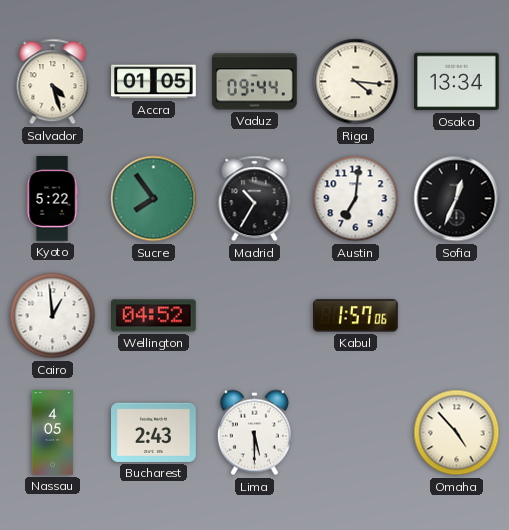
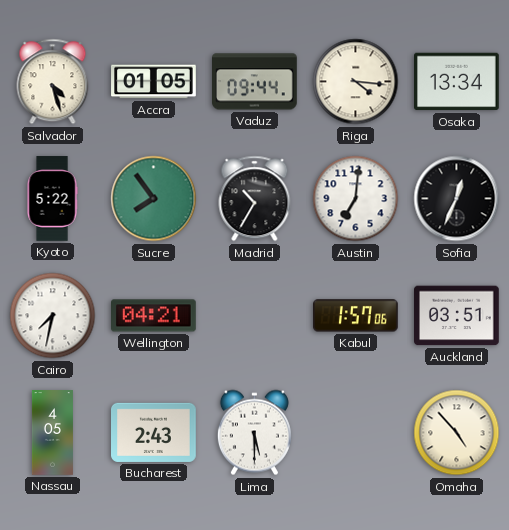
Cairo: 12:59 -> 7:32
Wellington: 04:52 -> 04:21
Auckland: none -> 03:51
